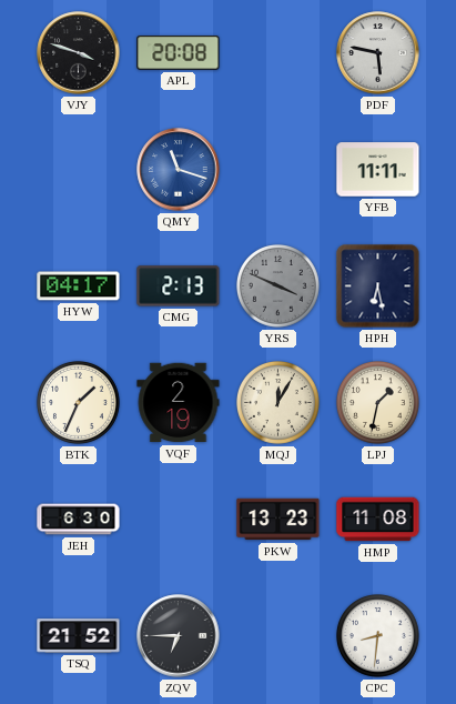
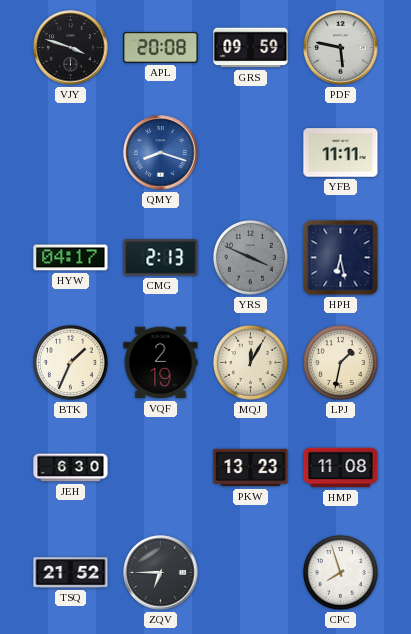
GRS: none -> 09:59
QMY: 11:18 -> 8:18
CPC: 8:31 -> 7:57
